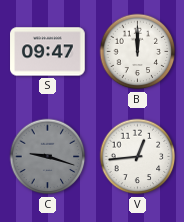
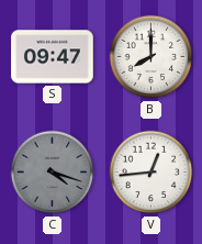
B: 12:00 -> 8:00
C: 9:18 -> 4:18
